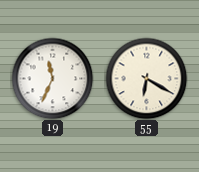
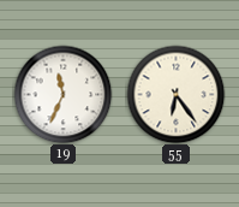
55: 6:20 -> 6:24
